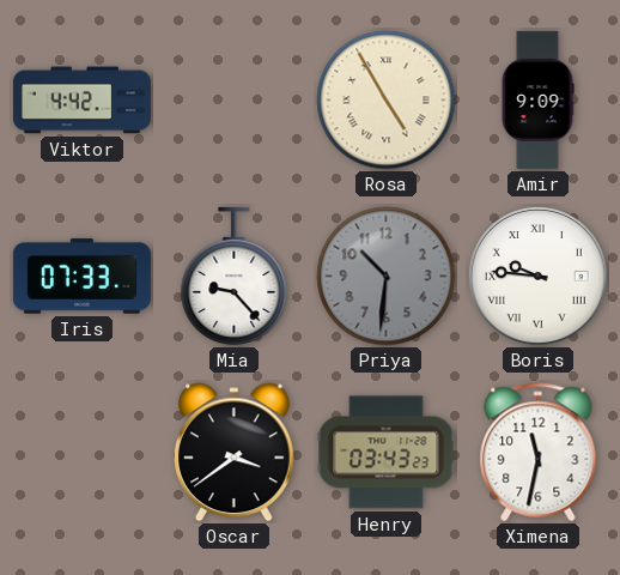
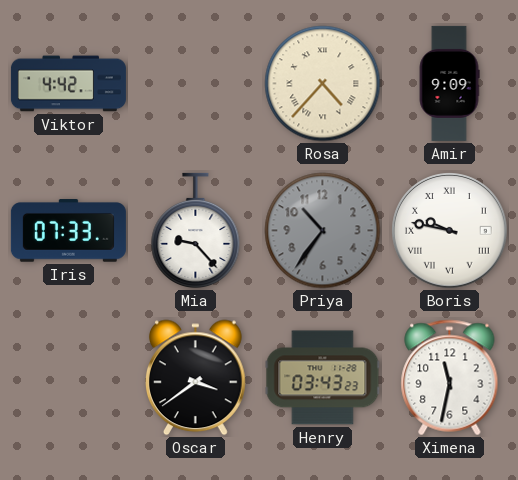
Rosa: 4:55 -> 4:37
Priya: 10:31 -> 10:36
Boris: 9:46 -> 9:47
